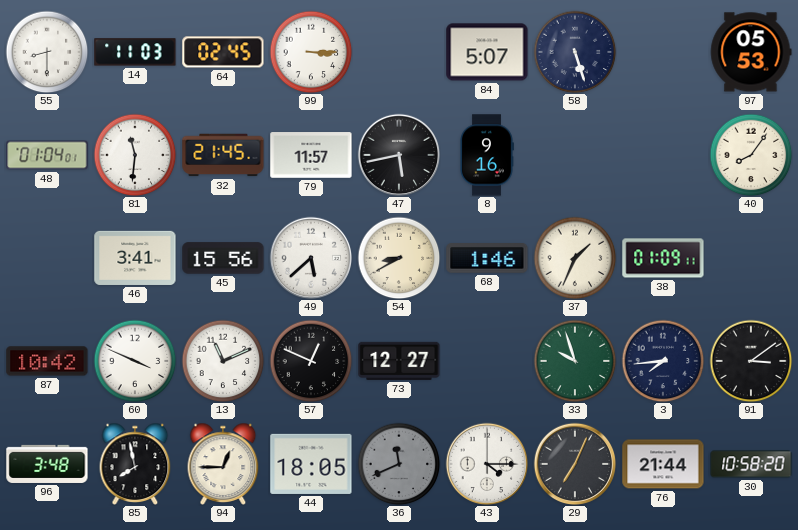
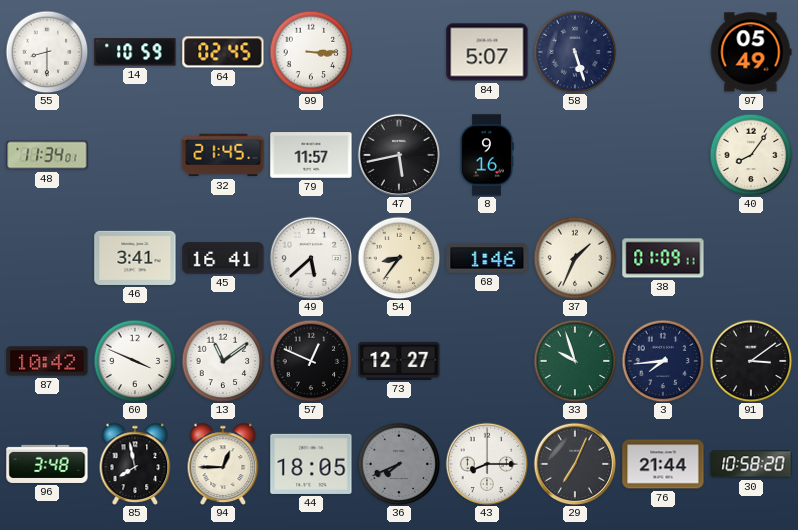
14: 11:03 -> 10:59
97: 05:53 -> 05:49
48: 01:04 -> 11:34
81: 11:31 -> none
45: 15:56 -> 16:41
54: 8:40 -> 8:36
13: 11:11 -> 11:09
36: 11:41 -> 7:41
43: 4:15 -> 8:15
